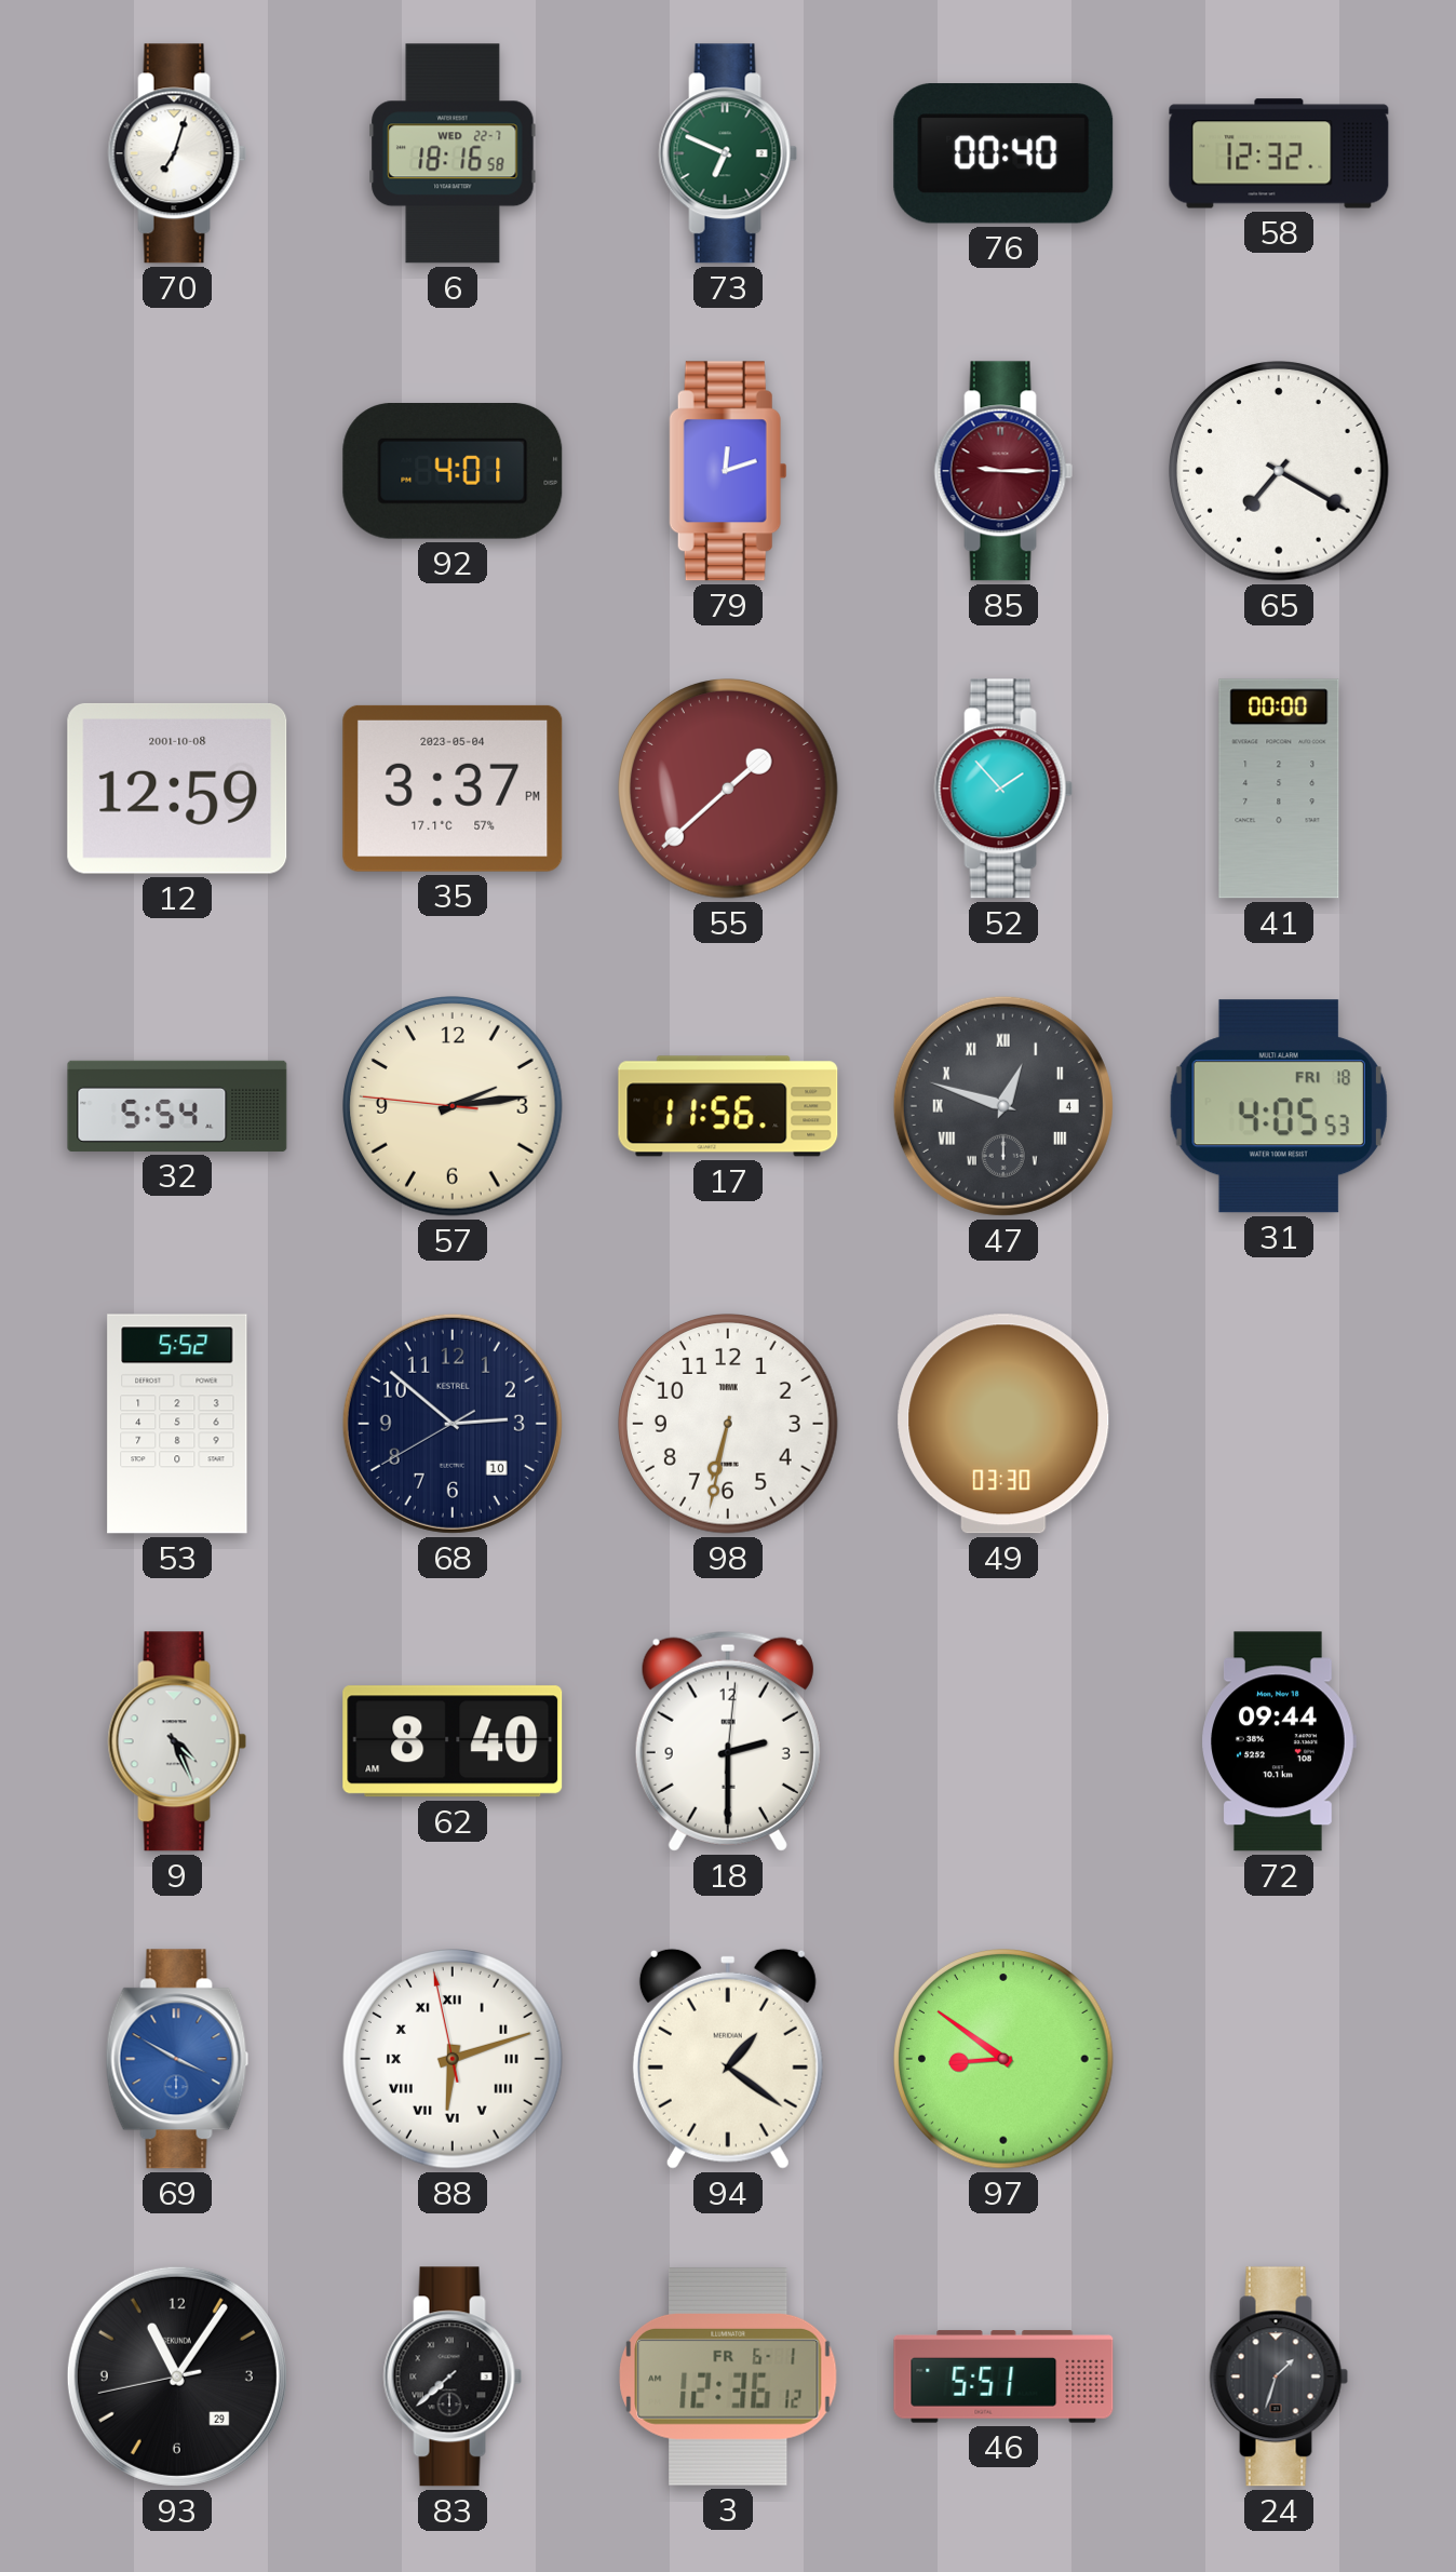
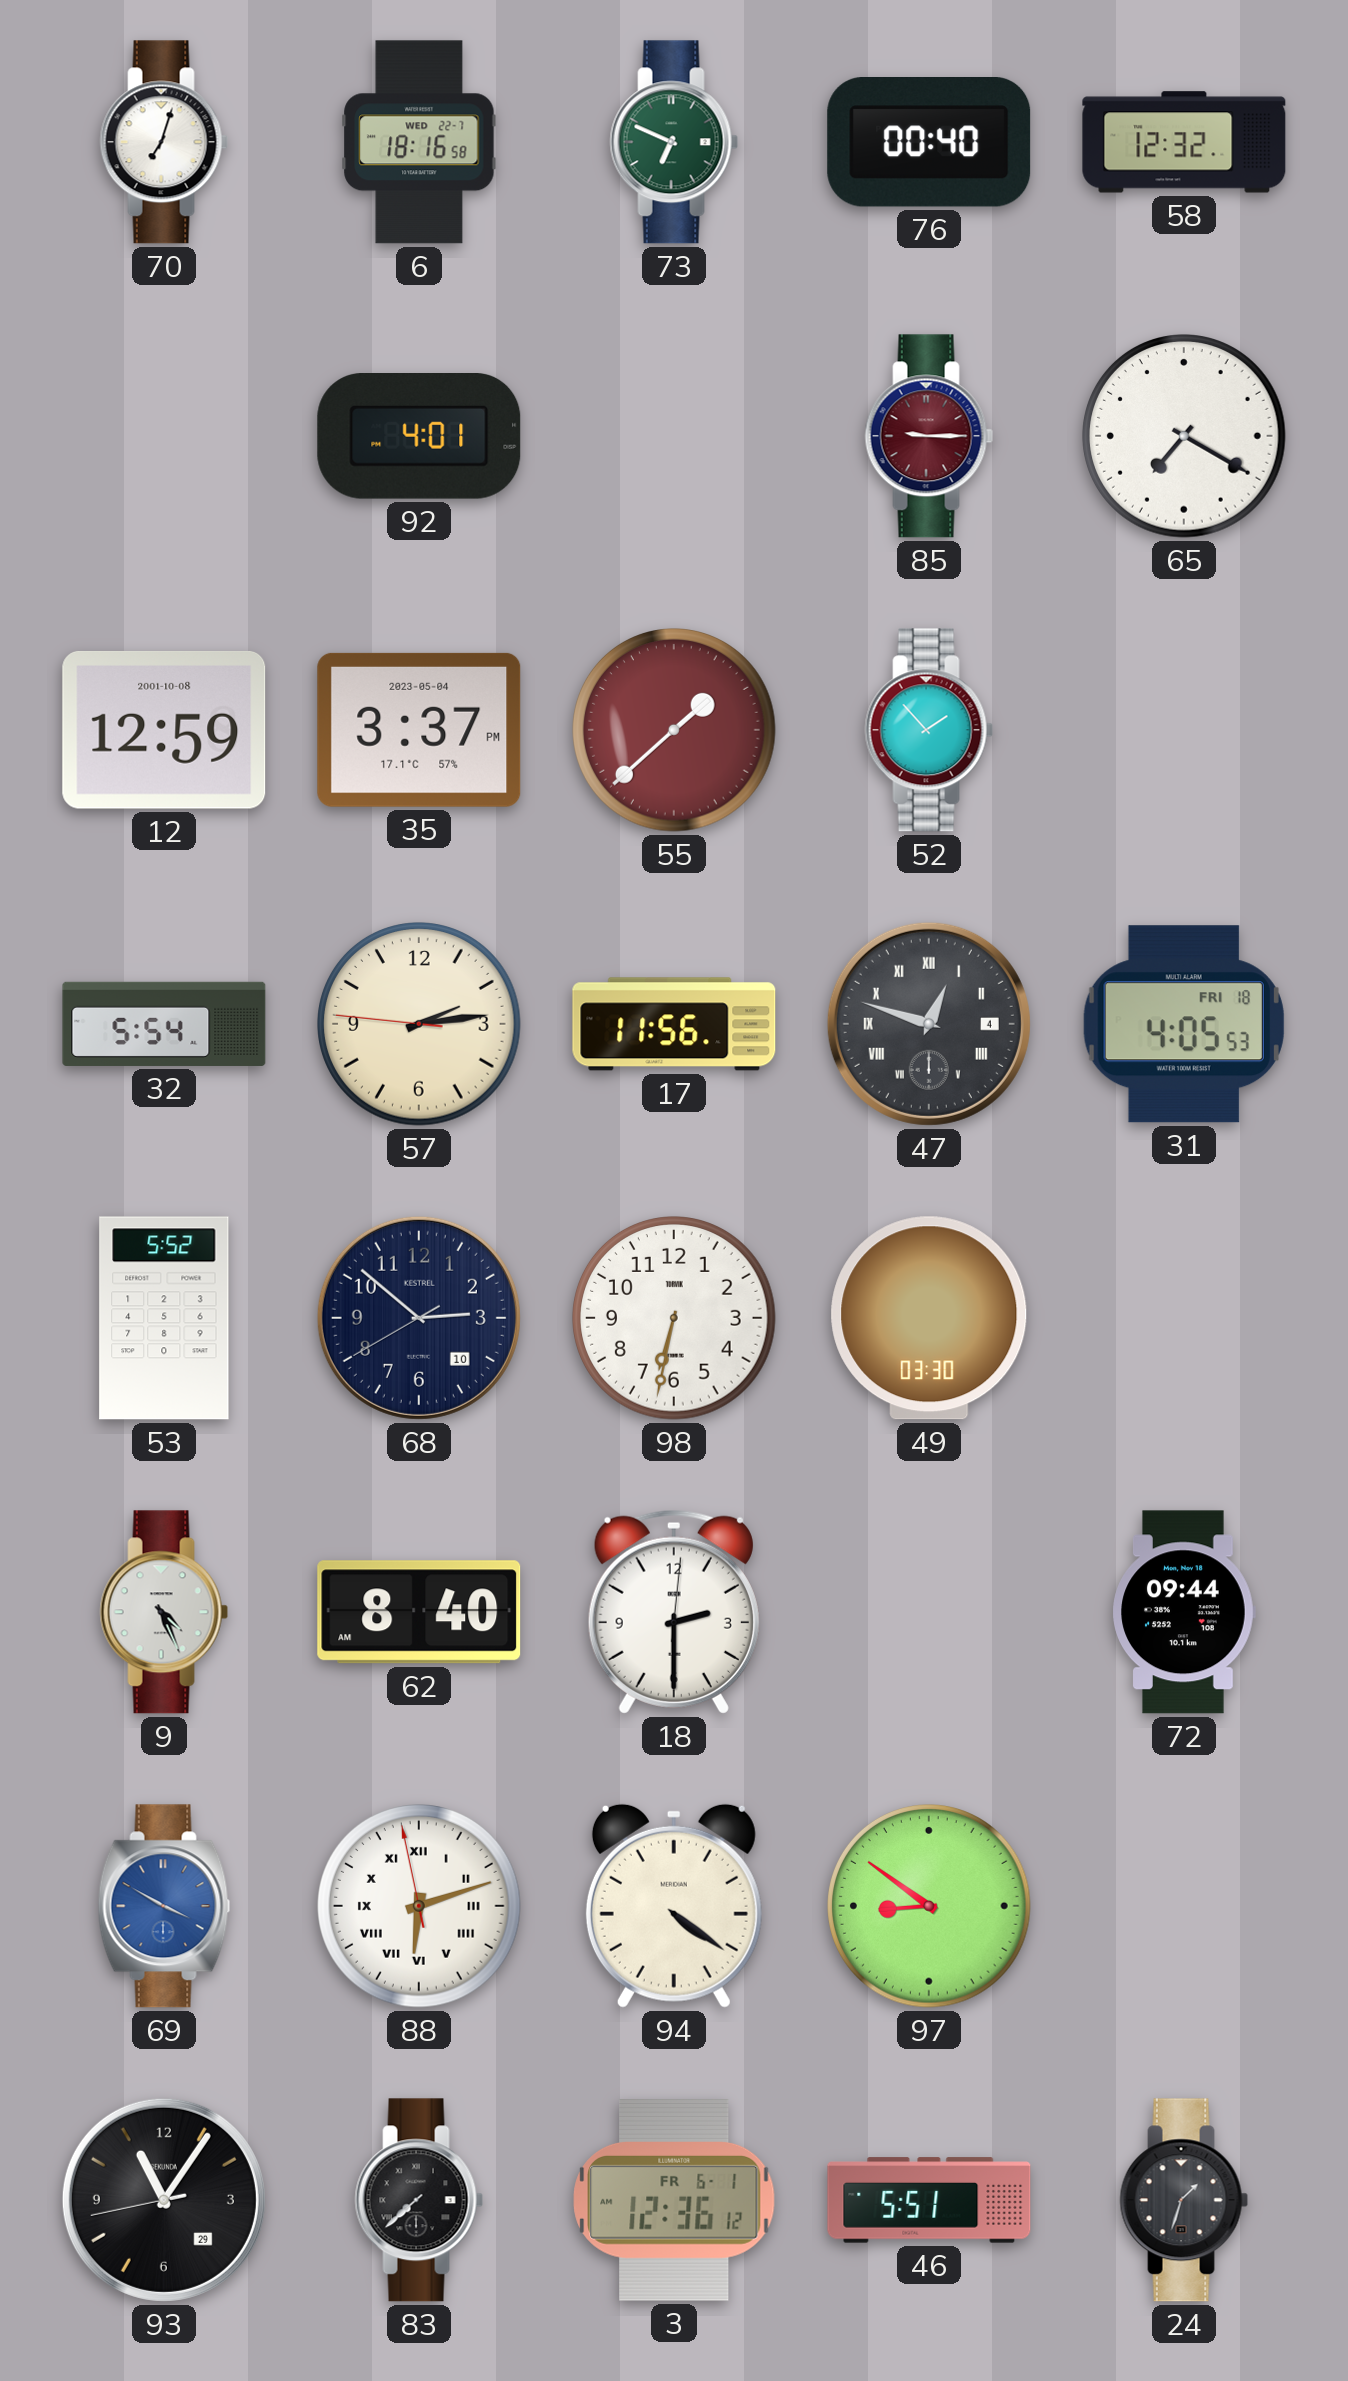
79: 12:12 -> none
41: 00:00 -> none
94: 1:21 -> 4:21
